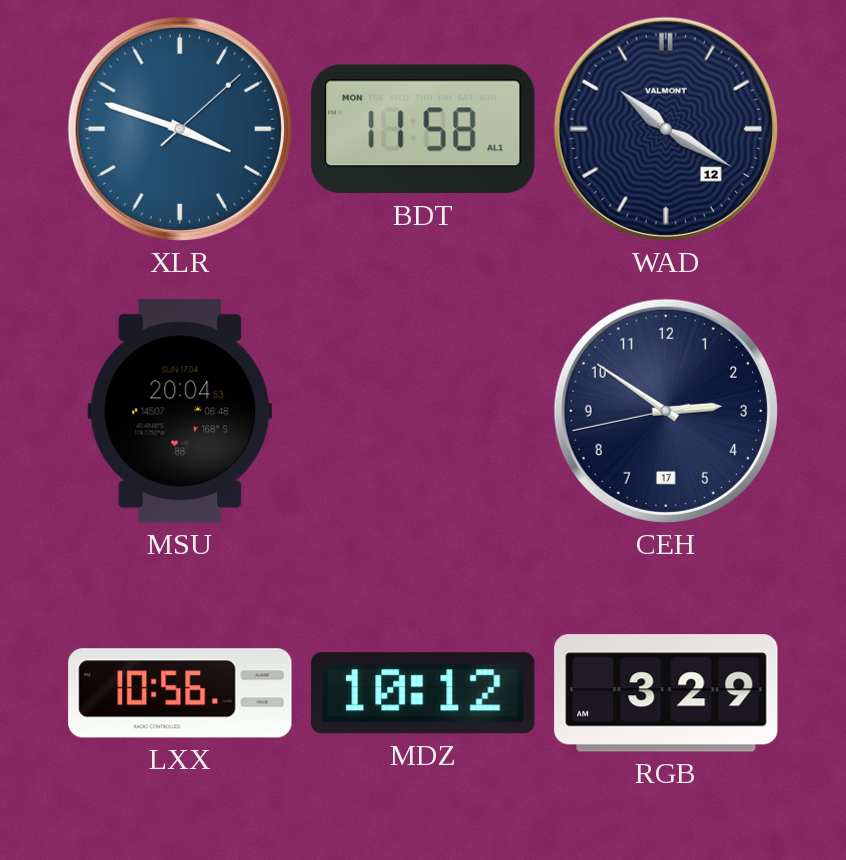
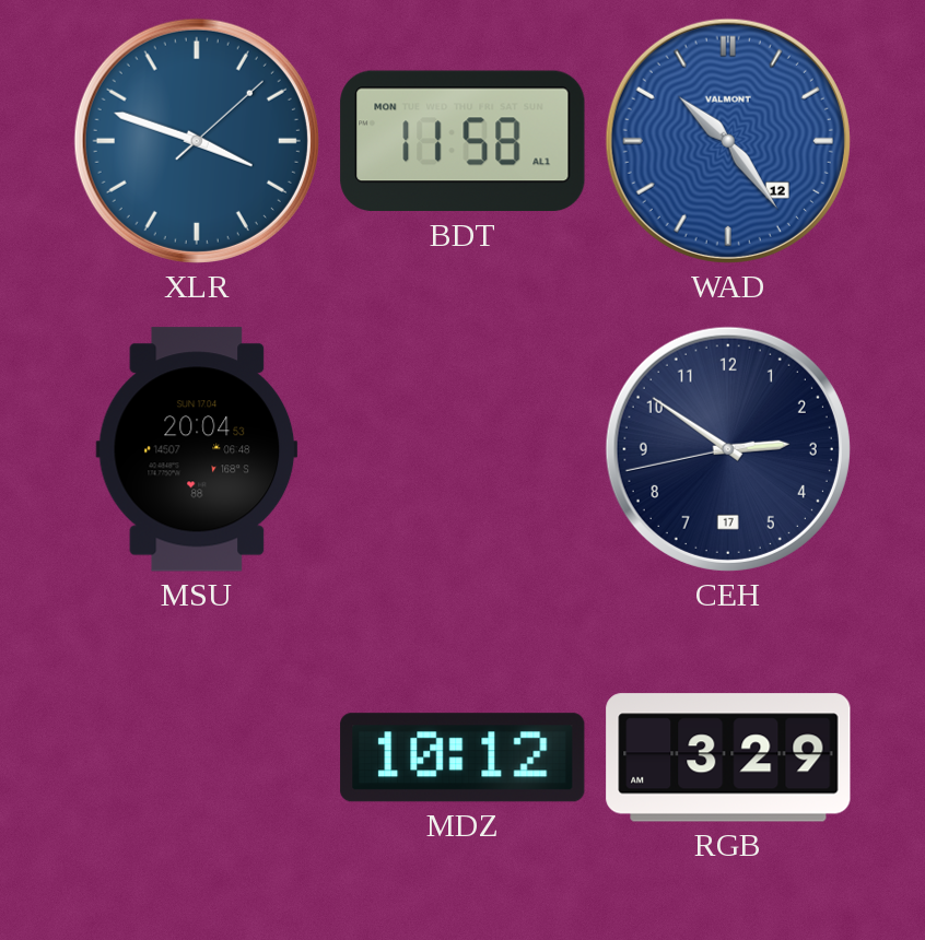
WAD: 10:20 -> 10:24
WAD dial: navy -> blue
LXX: 10:56 -> none
